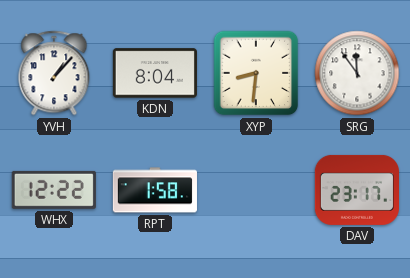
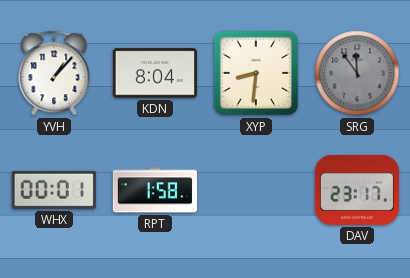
SRG dial: white -> grey
WHX: 12:22 -> 00:01
